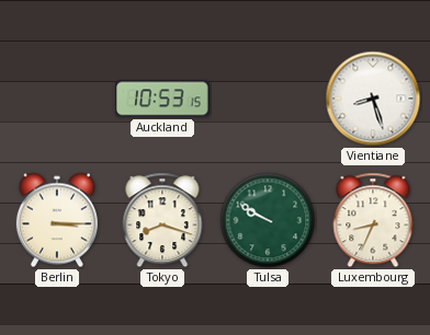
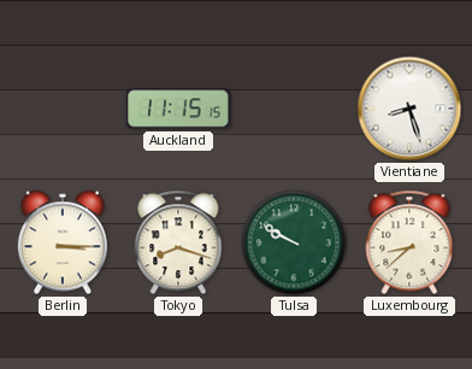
Auckland: 10:53 -> 11:15
Luxembourg: 8:34 -> 8:38
